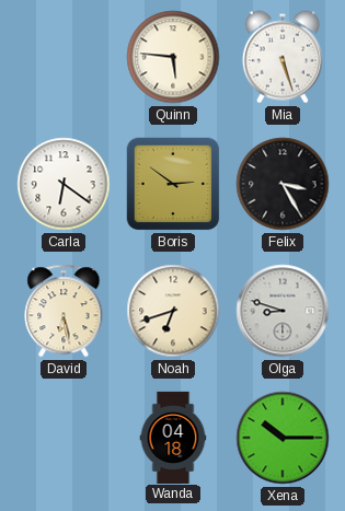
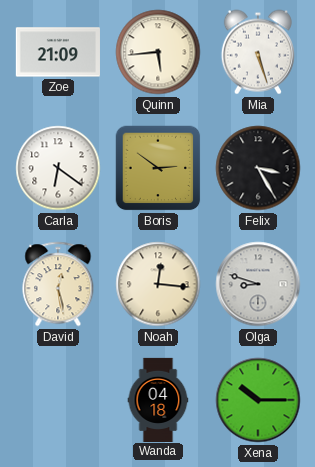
Zoe: none -> 21:09
Quinn: 5:46 -> 5:44
David: 6:28 -> 12:28
Noah: 6:42 -> 12:16
